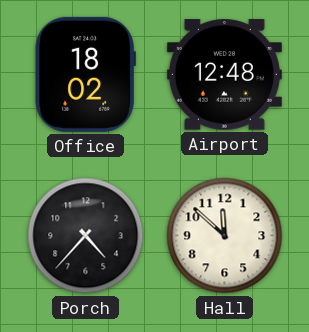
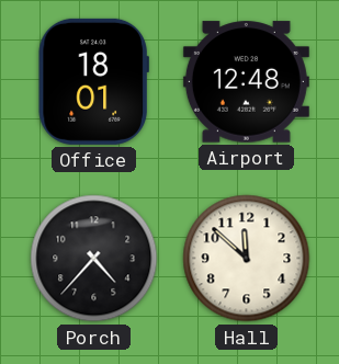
Office: 18:02 -> 18:01
